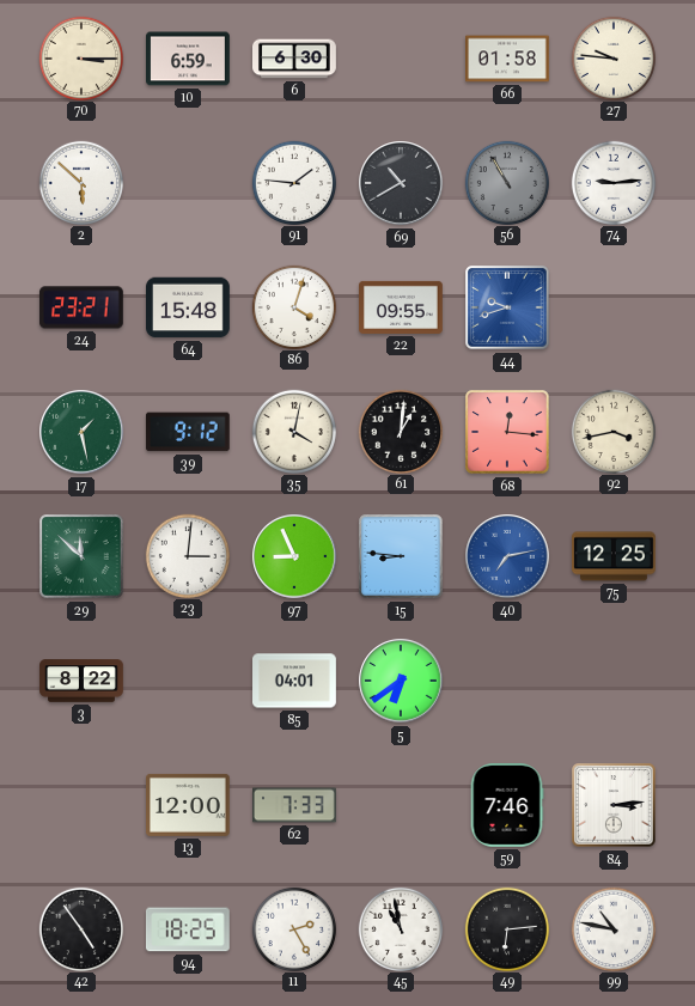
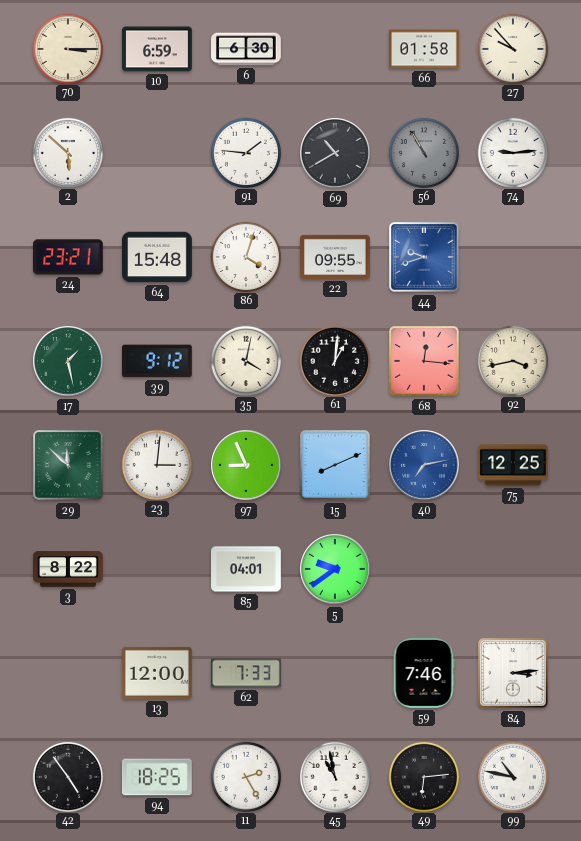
27: 9:46 -> 9:53
15: 8:46 -> 8:11
5: 6:39 -> 9:39
